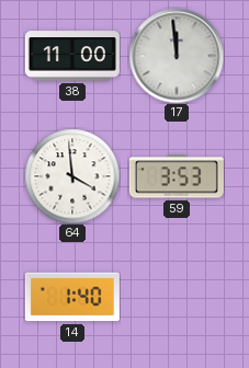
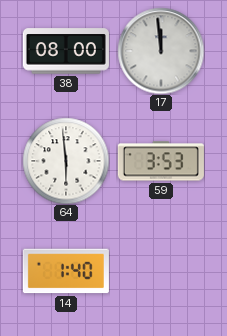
38: 11:00 -> 08:00
64: 3:59 -> 5:59
